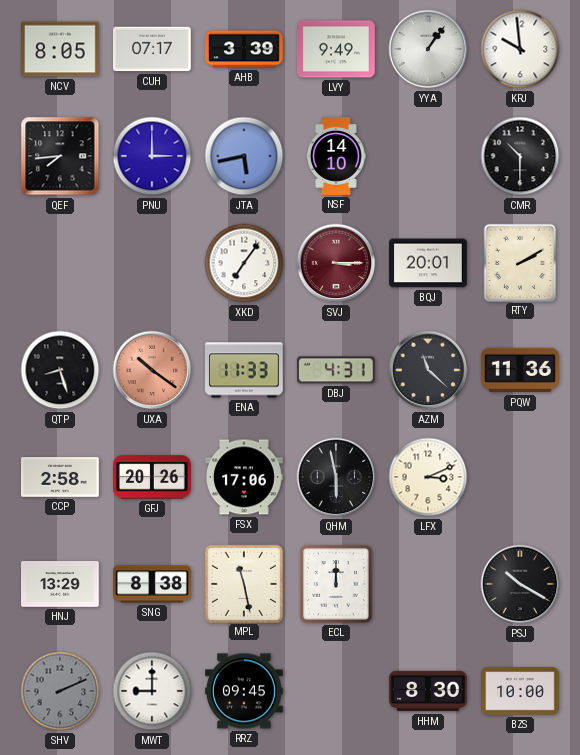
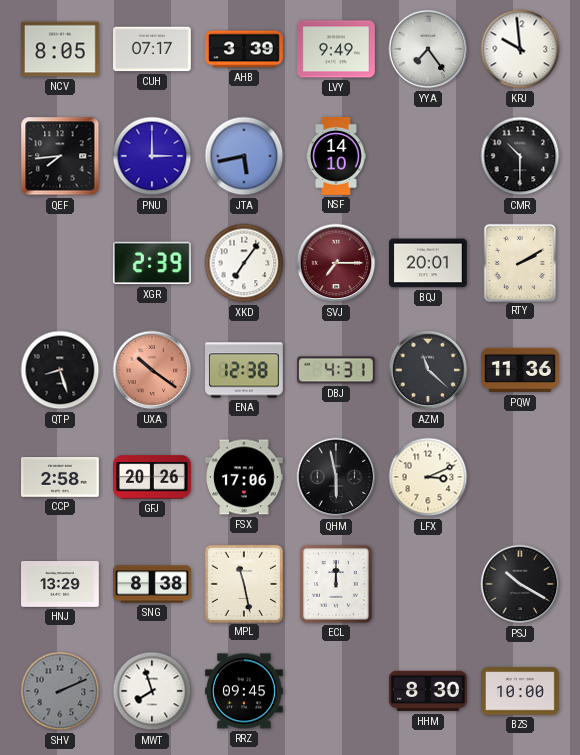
YYA: 1:06 -> 7:24
XGR: none -> 2:39
SVJ: 3:15 -> 7:15
ENA: 11:33 -> 12:38
MWT: 9:00 -> 7:57
